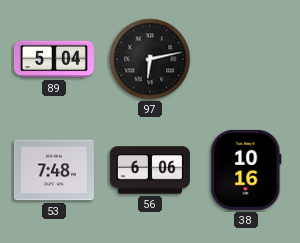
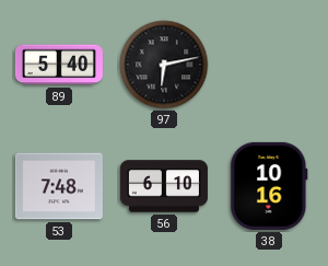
89: 5:04 -> 5:40
56: 6:06 -> 6:10
